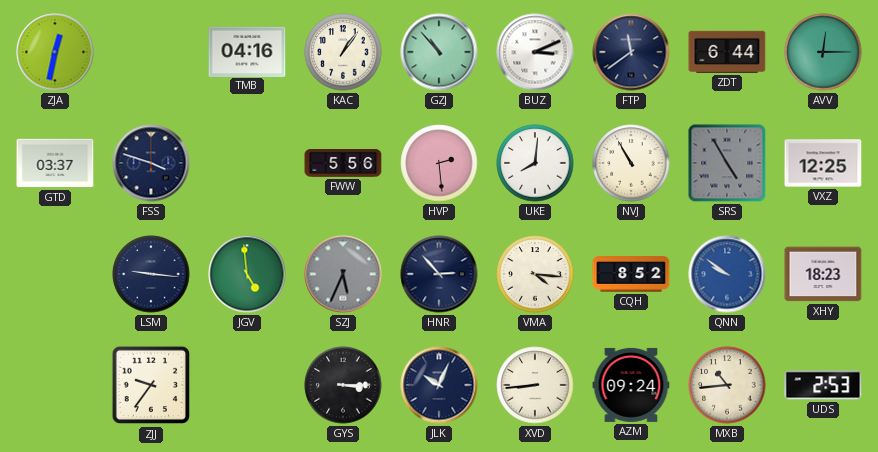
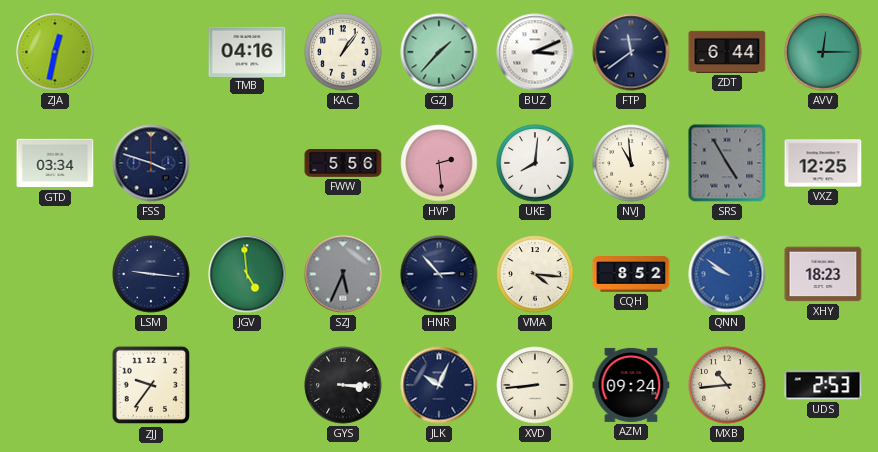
GZJ: 10:53 -> 1:37
GTD: 03:37 -> 03:34
NVJ: 10:55 -> 10:59
